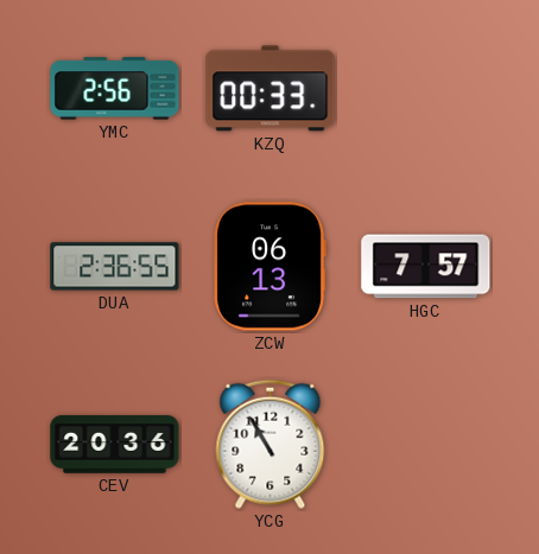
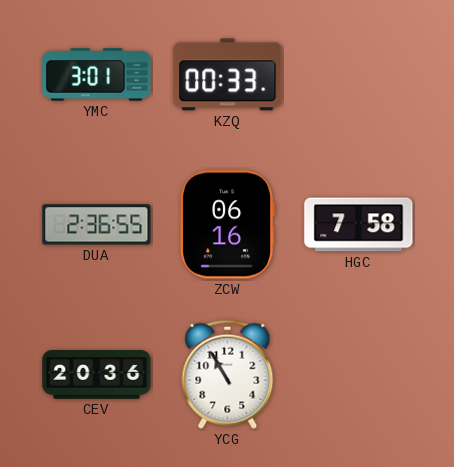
YMC: 2:56 -> 3:01
ZCW: 06:13 -> 06:16
HGC: 7:57 -> 7:58
